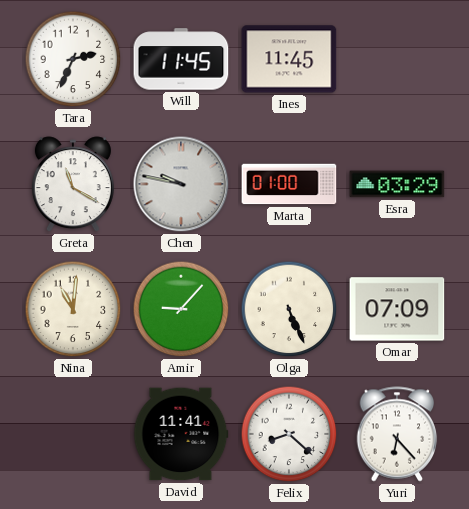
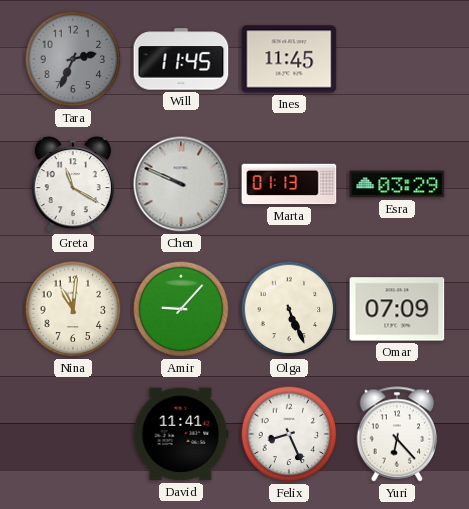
Tara dial: white -> grey
Chen: 9:47 -> 9:49
Marta: 01:00 -> 01:13
Felix: 8:22 -> 8:26
